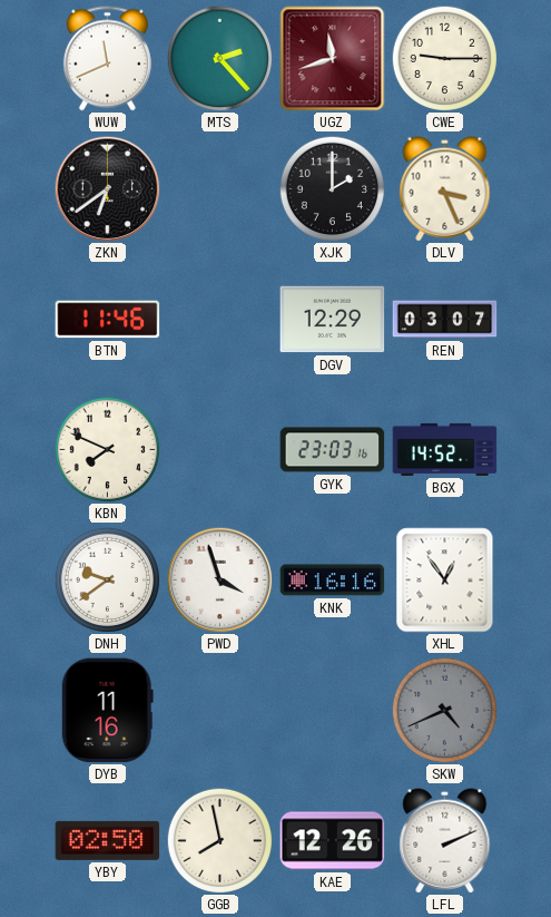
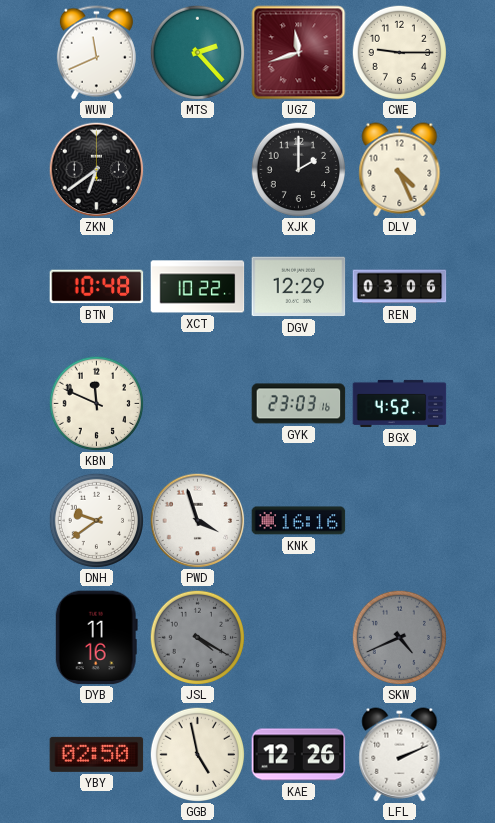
DLV: 3:26 -> 4:26
BTN: 11:46 -> 10:48
XCT: none -> 10:22
REN: 03:07 -> 03:06
KBN: 7:49 -> 11:49
BGX: 14:52 -> 4:52
XHL: 12:54 -> none
JSL: none -> 4:20
GGB: 7:58 -> 4:58
